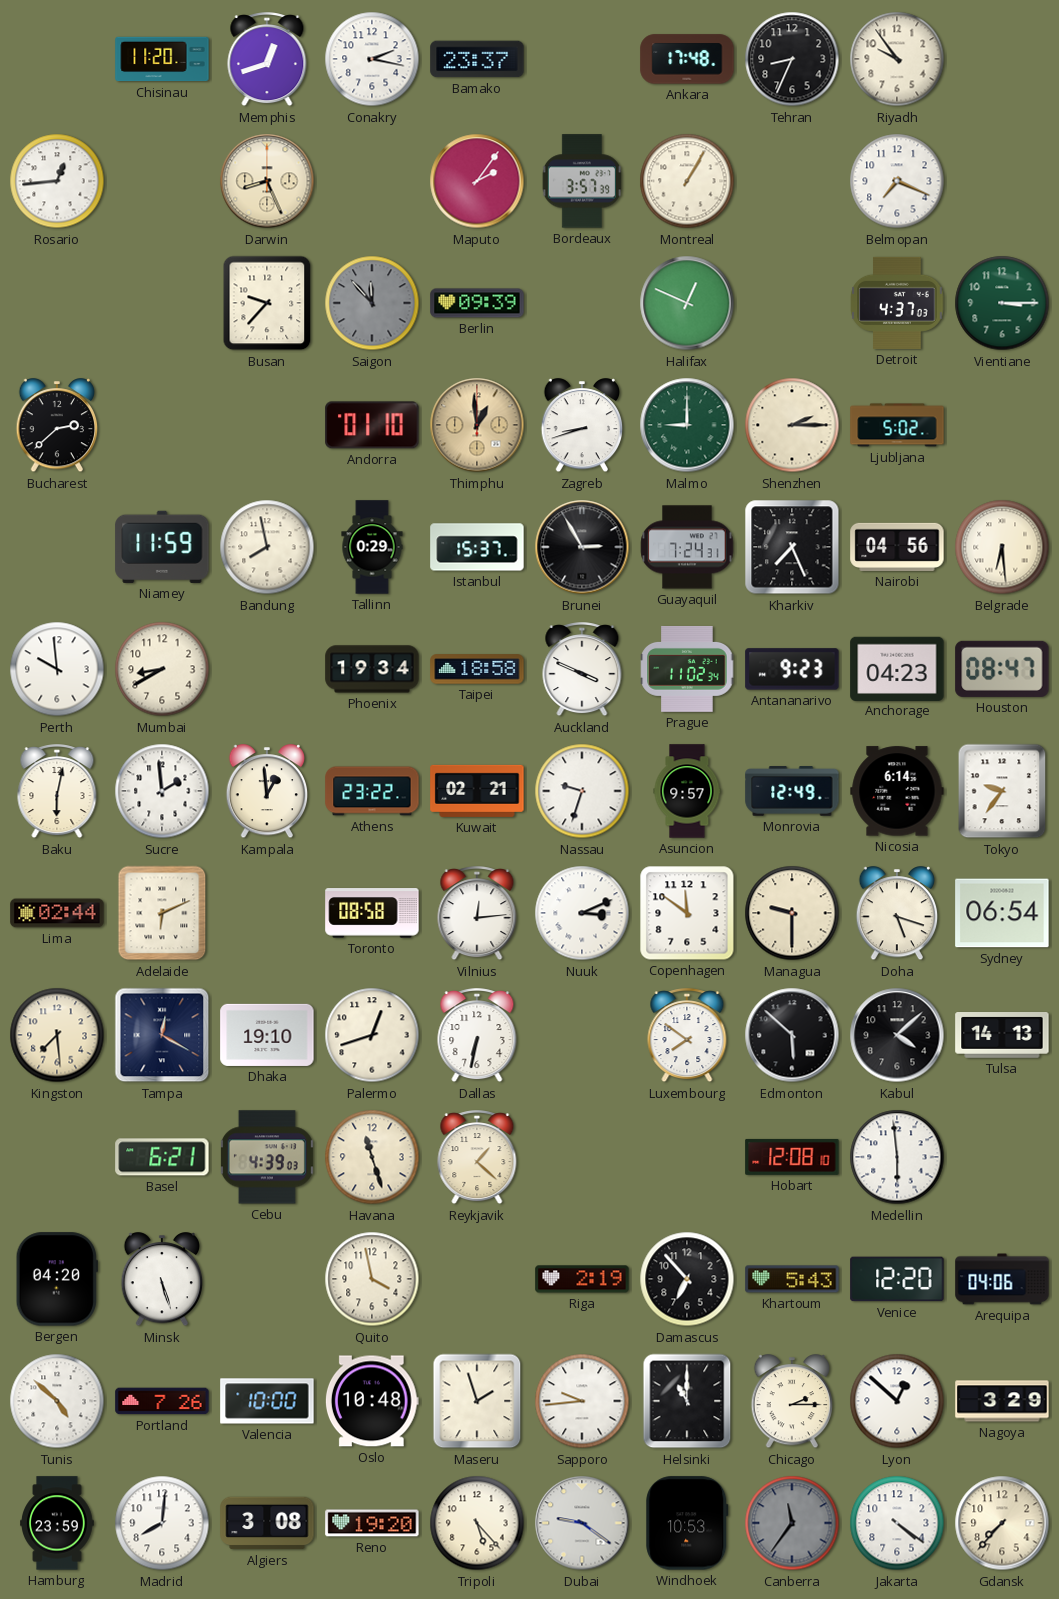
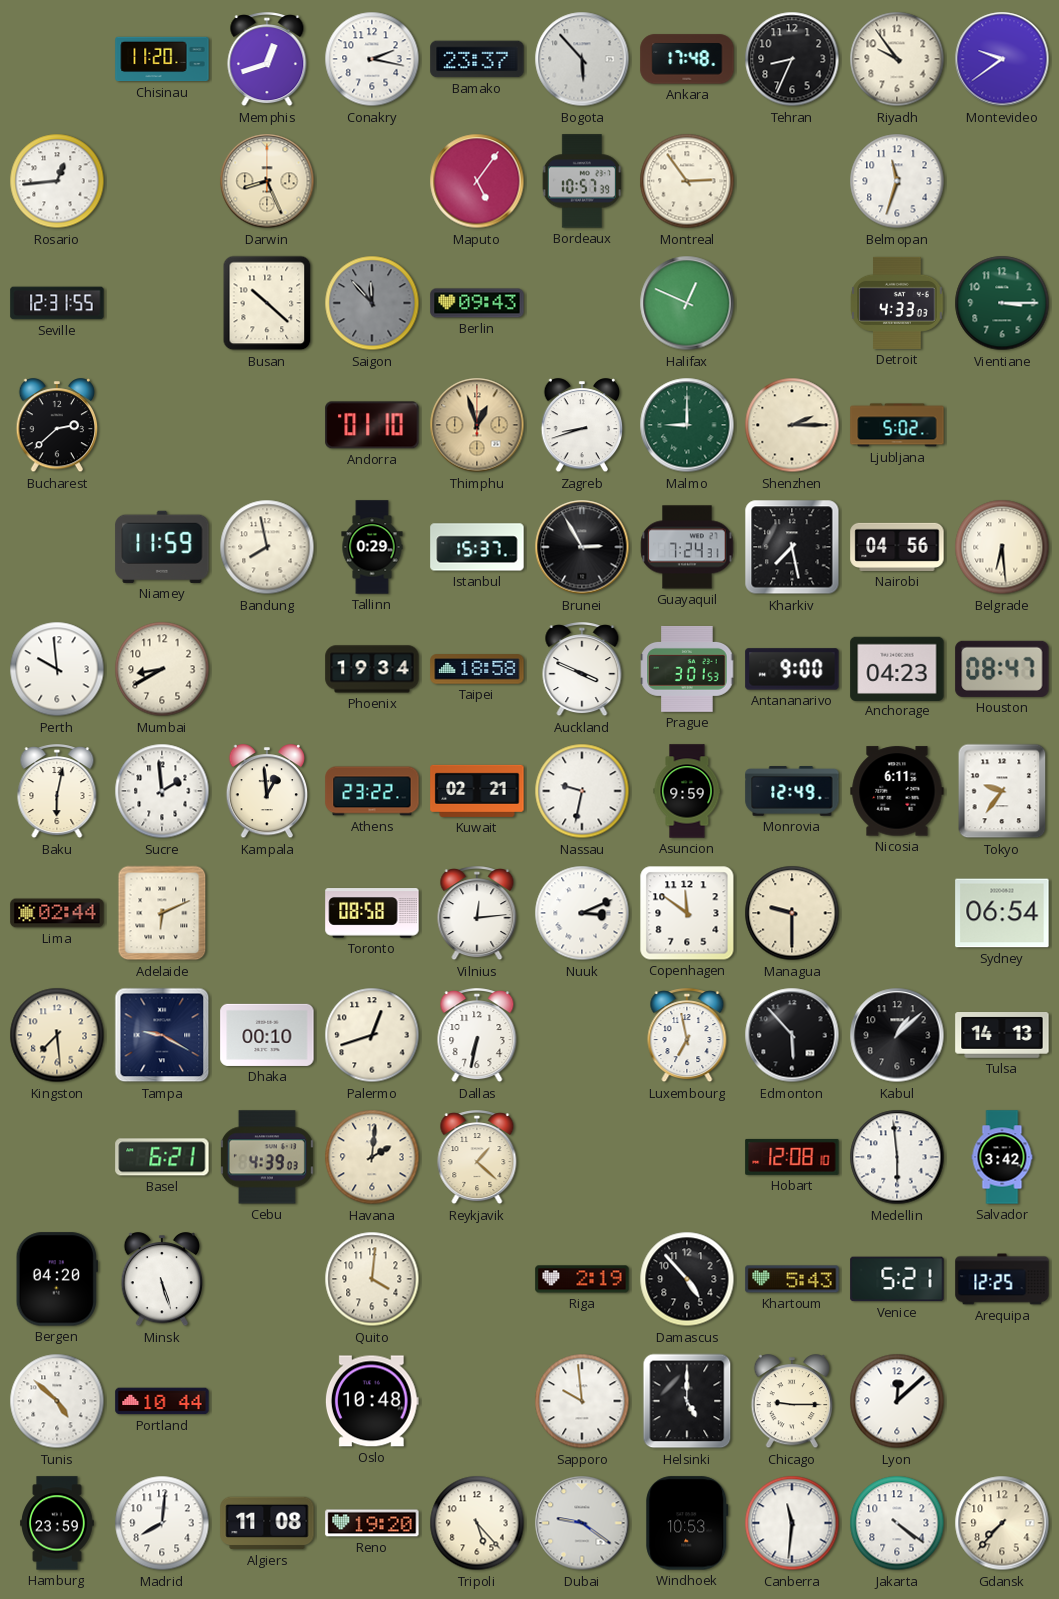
Bogota: none -> 5:53
Montevideo: none -> 9:39
Maputo: 2:06 -> 5:06
Bordeaux: 3:57 -> 10:57
Montreal: 1:05 -> 2:54
Belmopan: 7:19 -> 11:33
Seville: none -> 12:31
Busan: 9:37 -> 10:22
Berlin: 09:39 -> 09:43
Detroit: 4:37 -> 4:33
Thimphu: 12:59 -> 12:57
Kharkiv: 7:26 -> 7:28
Prague: 11:02 -> 3:01
Antananarivo: 9:23 -> 9:00
Nassau: 9:33 -> 9:32
Asuncion: 9:57 -> 9:59
Nicosia: 6:14 -> 6:11
Doha: 5:18 -> none
Tampa: 12:20 -> 9:20
Dhaka: 19:10 -> 00:10
Luxembourg: 7:51 -> 6:58
Edmonton: 5:52 -> 5:53
Kabul: 4:08 -> 1:08
Havana: 11:27 -> 2:01
Salvador: none -> 3:42
Quito: 3:58 -> 4:01
Damascus: 6:53 -> 4:53
Venice: 12:20 -> 5:21
Arequipa: 04:06 -> 12:25
Portland: 7:26 -> 10:44
Valencia: 10:00 -> none
Maseru: 1:57 -> none
Sapporo: 9:44 -> 9:59
Helsinki: 11:00 -> 5:00
Chicago: 2:15 -> 9:15
Lyon: 12:52 -> 12:08
Nagoya: 3:29 -> none
Algiers: 3:08 -> 11:08
Canberra: 11:36 -> 11:31
Canberra dial: grey -> white
